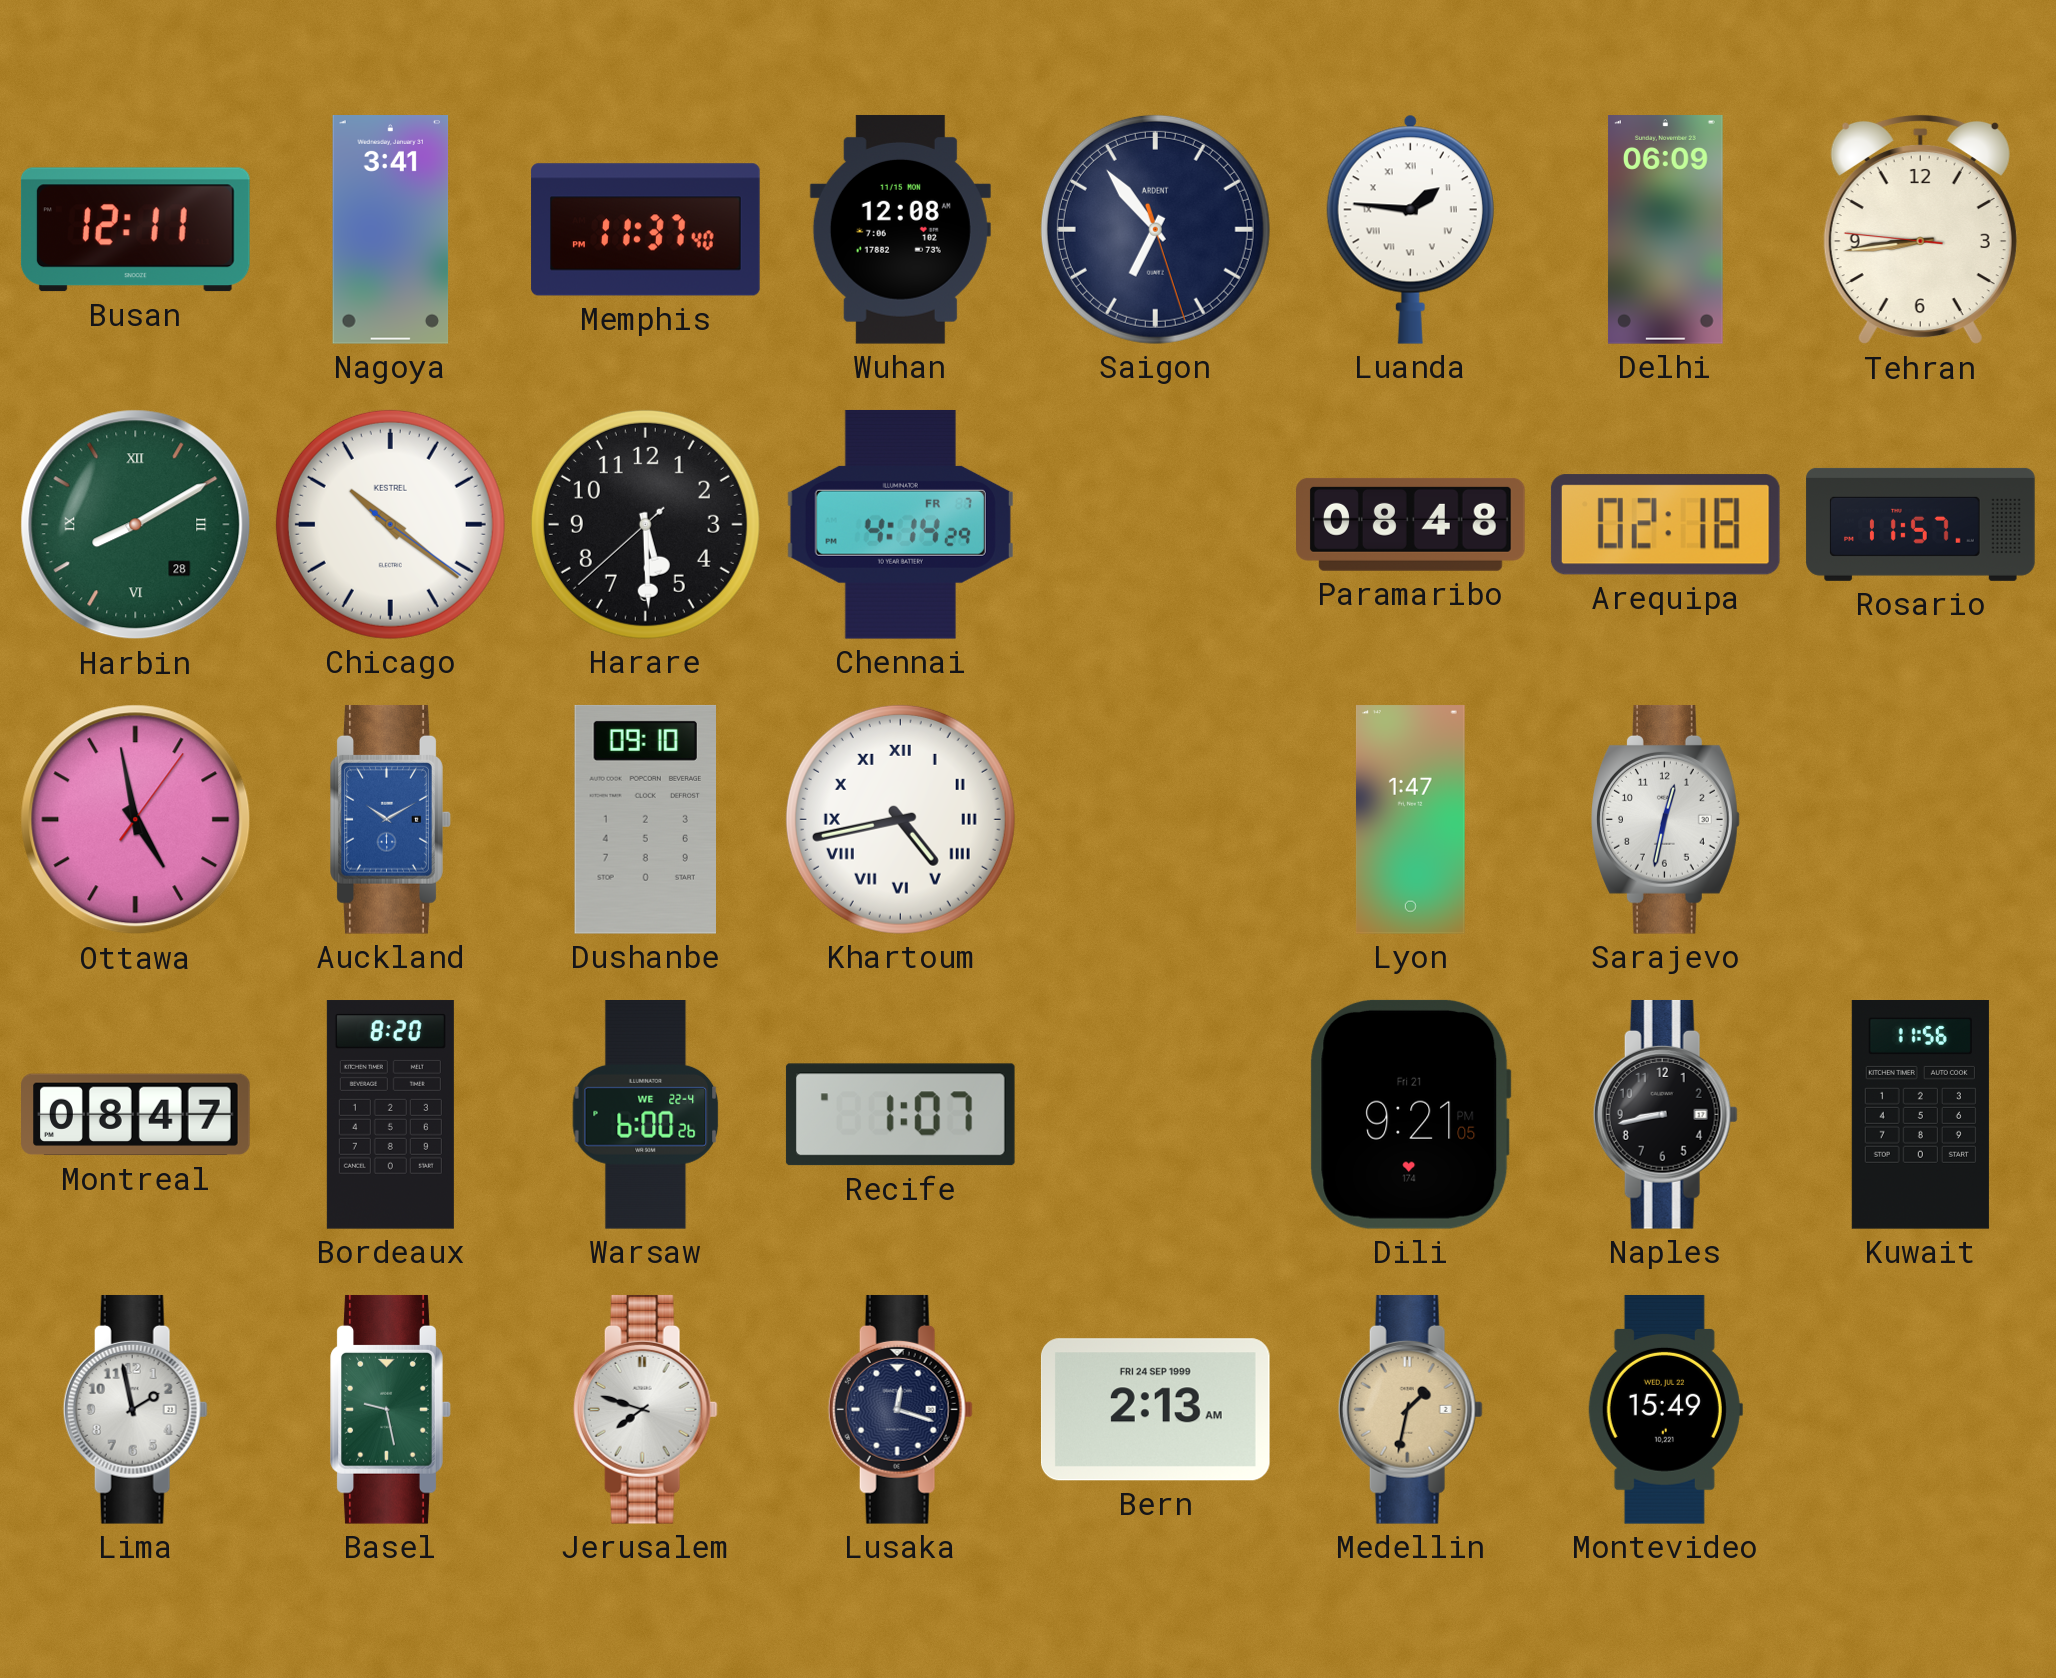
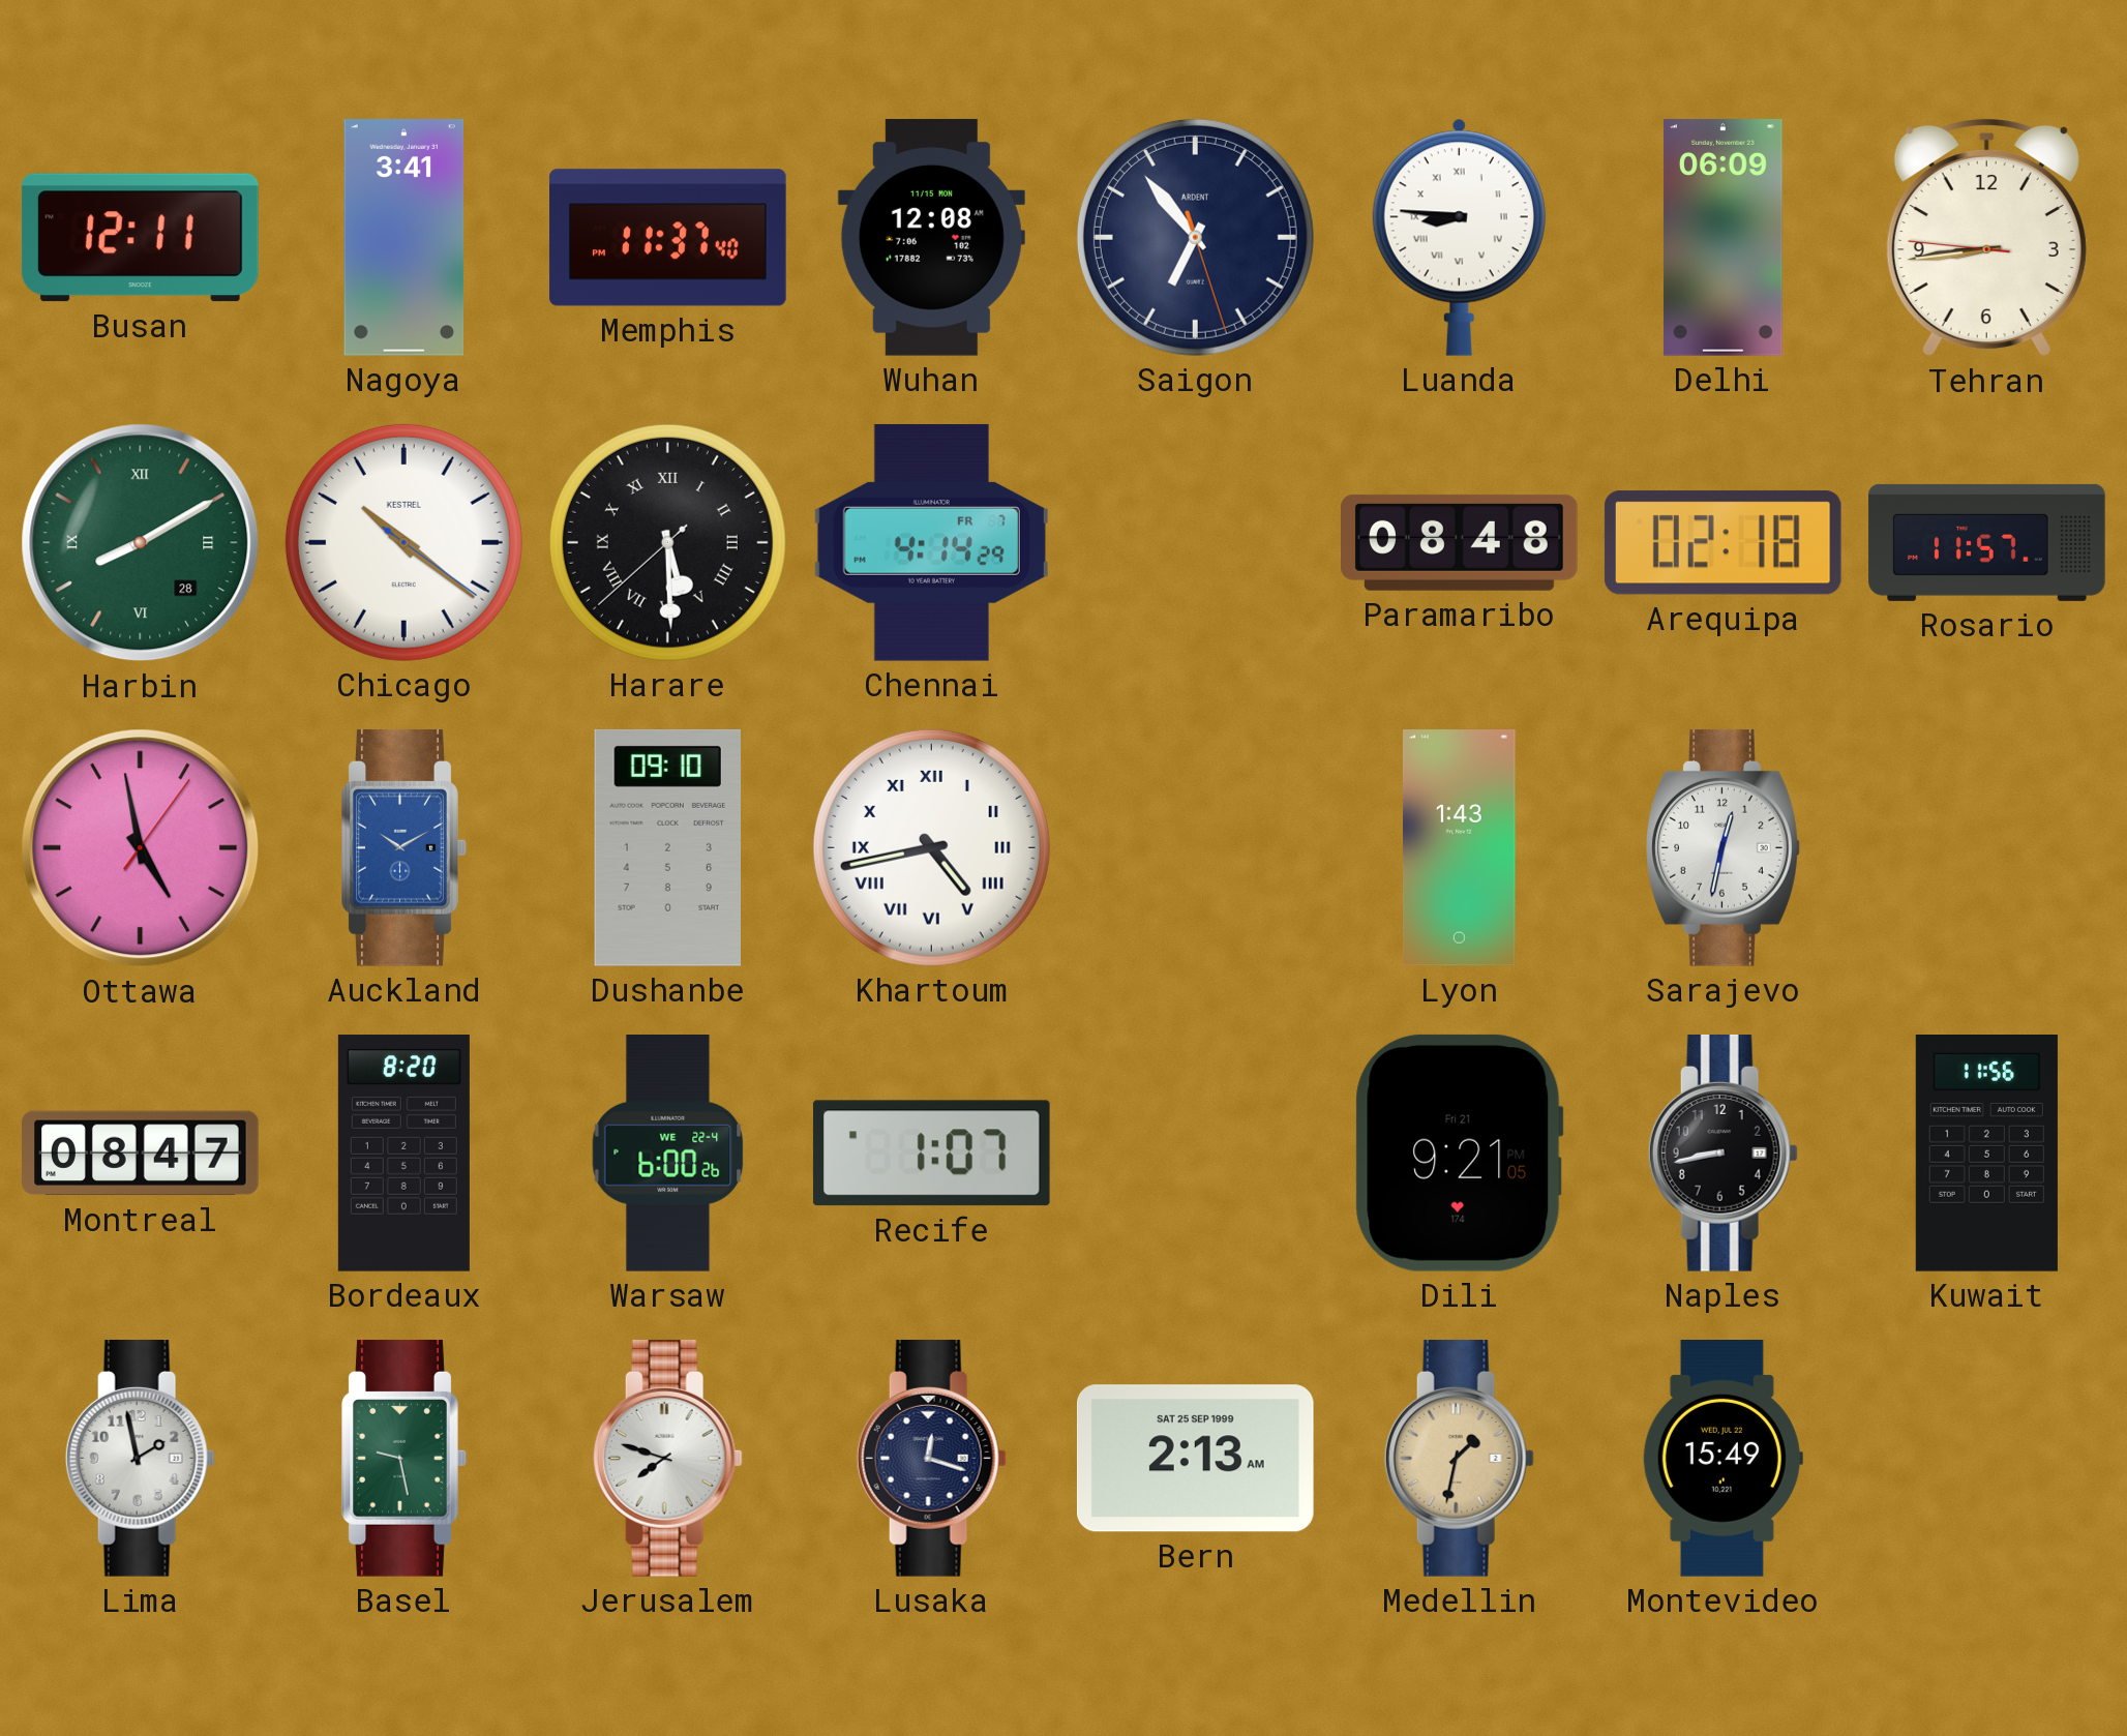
Luanda: 1:46 -> 8:46
Harare numerals: Arabic -> Roman
Lyon: 1:47 -> 1:43
Bern date: FRI 24 SEP 1999 -> SAT 25 SEP 1999
